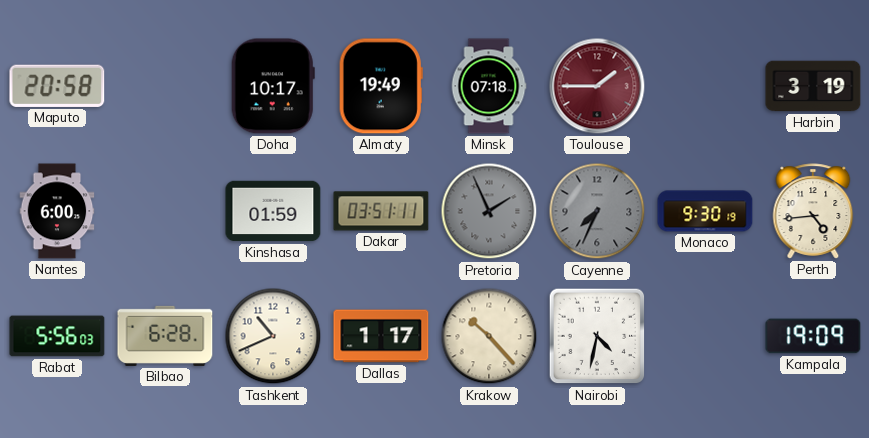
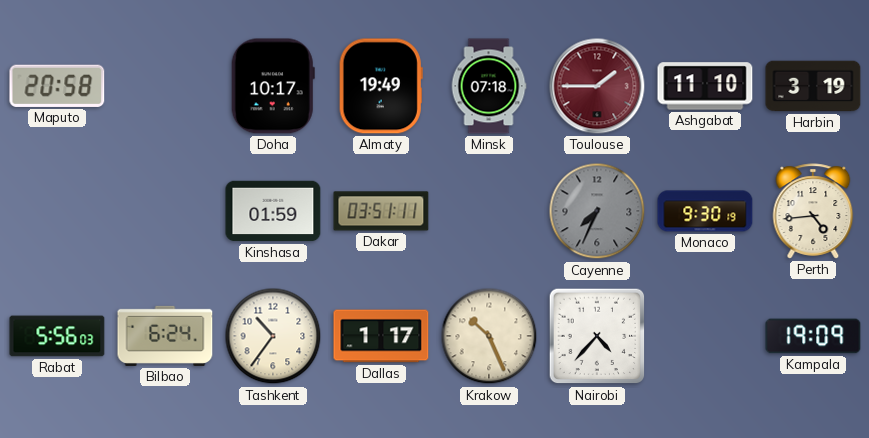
Ashgabat: none -> 11:10
Nantes: 6:00 -> none
Pretoria: 1:56 -> none
Bilbao: 6:28 -> 6:24
Tashkent: 10:41 -> 10:36
Krakow: 10:23 -> 10:26
Nairobi: 4:32 -> 4:37
